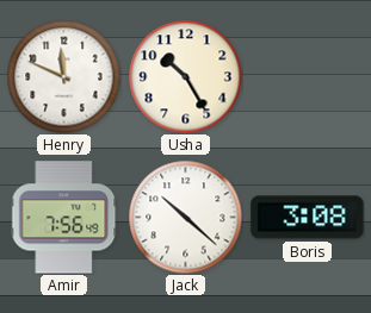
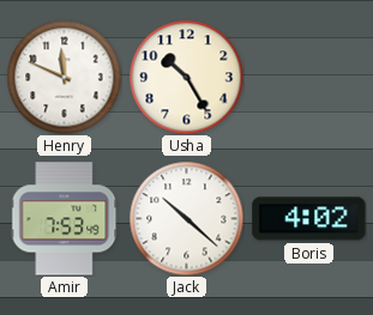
Amir: 7:56 -> 7:53
Boris: 3:08 -> 4:02
